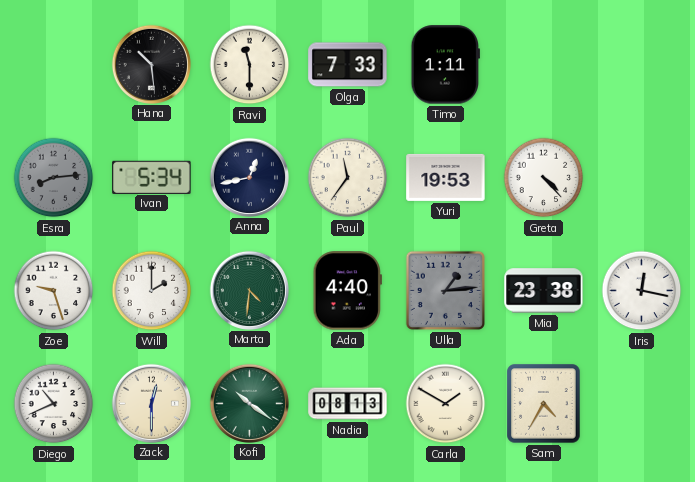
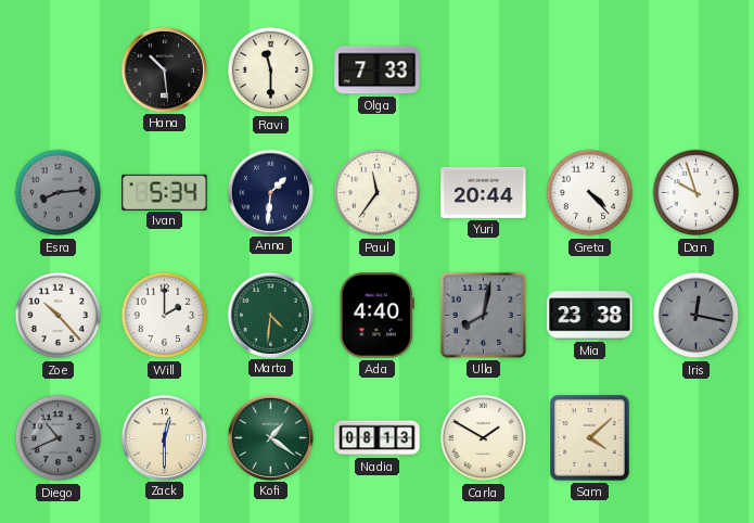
Timo: 1:11 -> none
Anna: 12:43 -> 1:31
Yuri: 19:53 -> 20:44
Dan: none -> 9:57
Zoe: 9:27 -> 10:23
Ulla: 1:14 -> 8:02
Iris dial: white -> grey
Diego dial: white -> grey
Kofi: 10:21 -> 1:21
Sam: 4:35 -> 4:08
